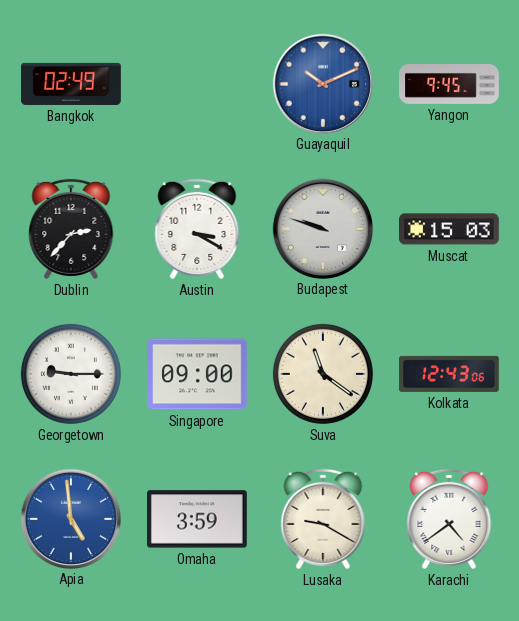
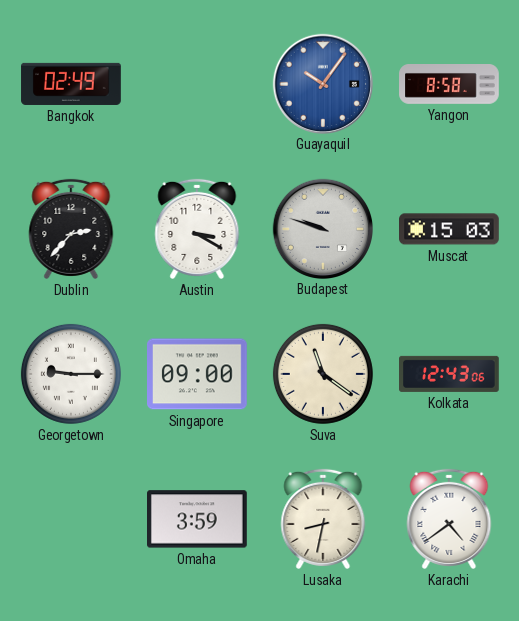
Guayaquil: 10:11 -> 10:06
Yangon: 9:45 -> 8:58
Apia: 4:59 -> none
Lusaka: 9:20 -> 8:32
